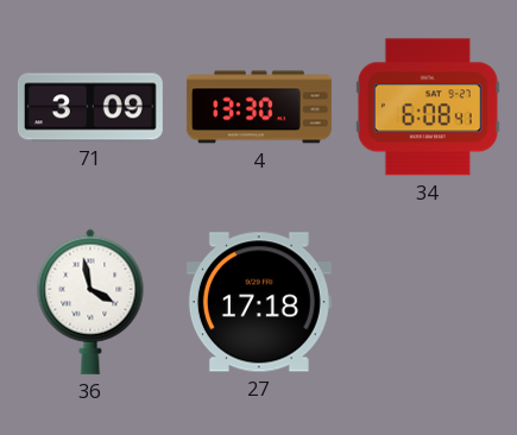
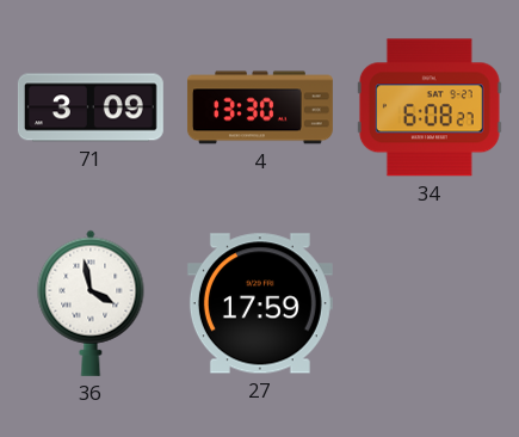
34: 6:08:41 -> 6:08:27
27: 17:18 -> 17:59
